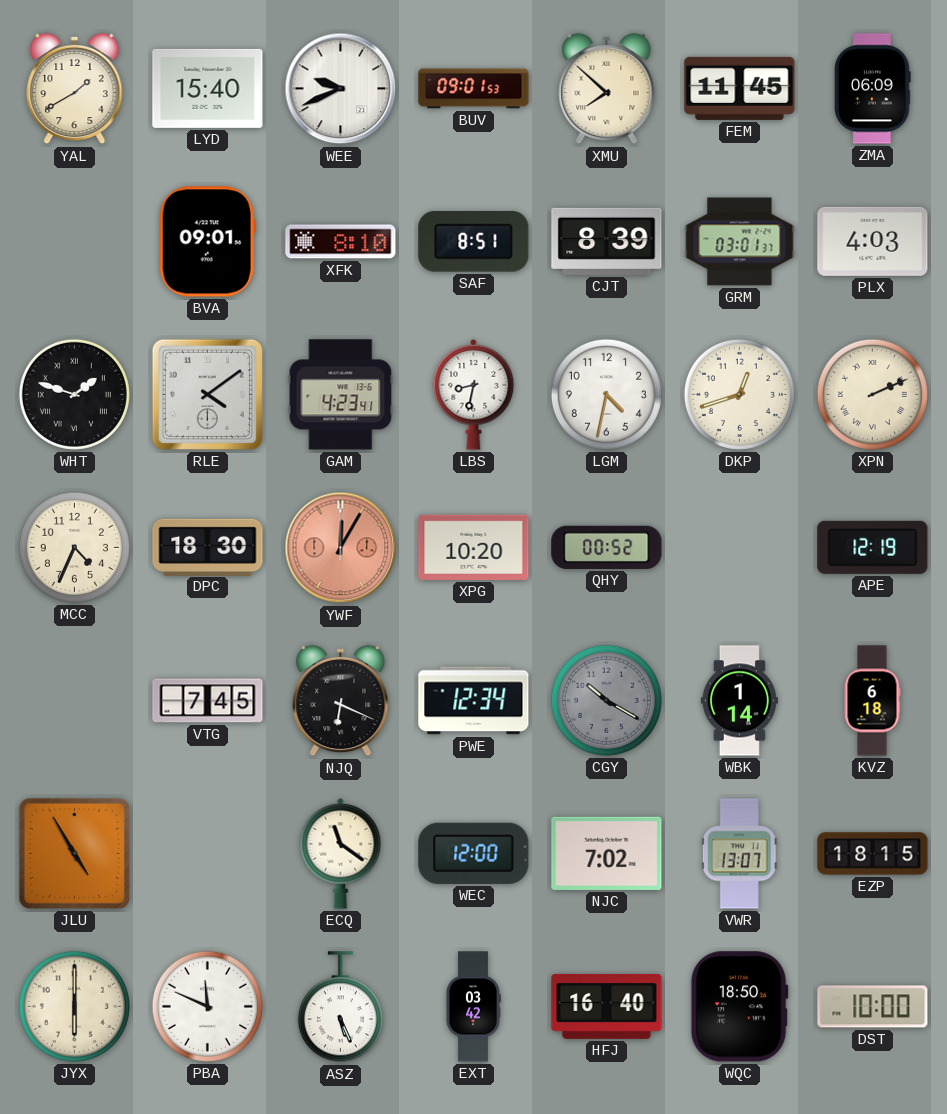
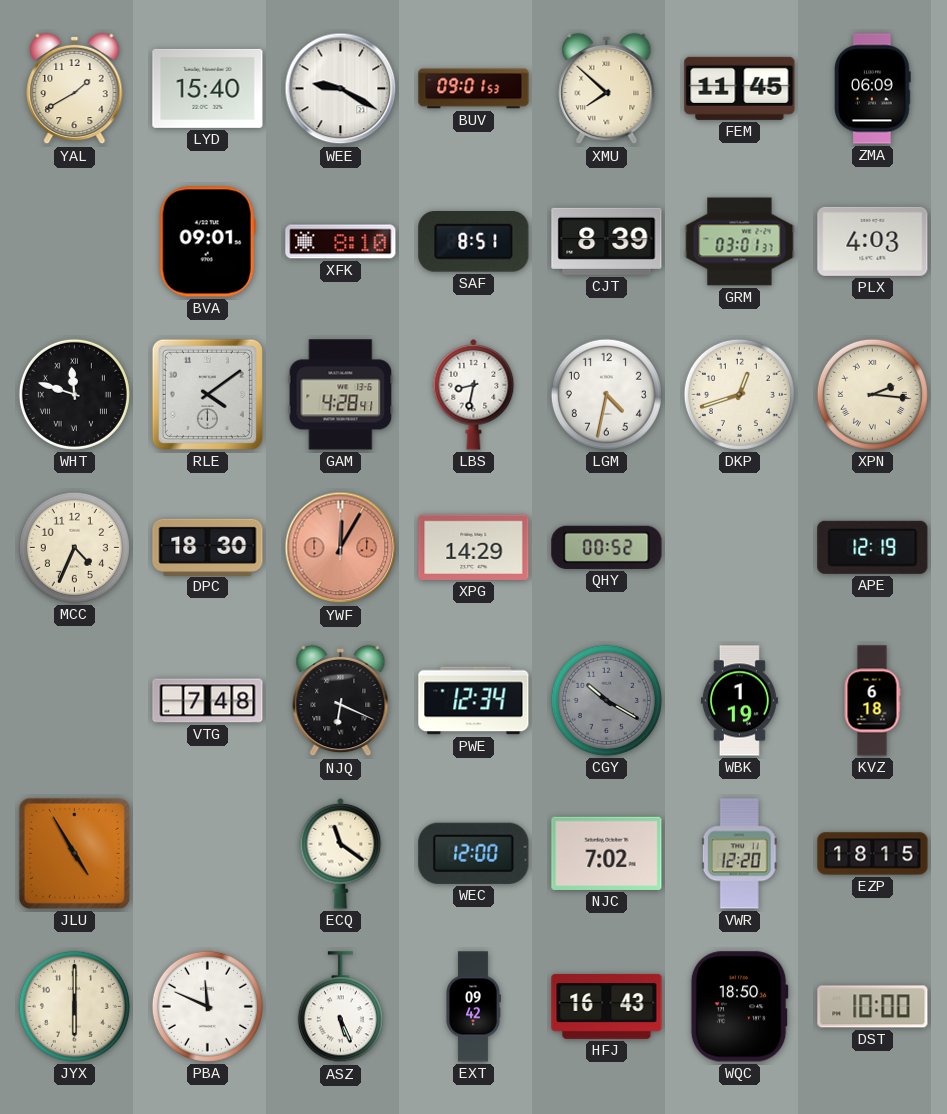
WEE: 9:41 -> 9:20
WHT: 1:48 -> 11:48
GAM: 4:23 -> 4:28
XPN: 2:11 -> 2:16
XPG: 10:20 -> 14:29
VTG: 7:45 -> 7:48
WBK: 1:14 -> 1:19
VWR: 13:07 -> 12:20
EXT: 03:42 -> 09:42
HFJ: 16:40 -> 16:43
